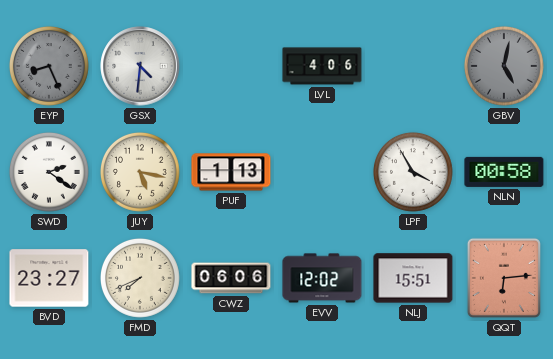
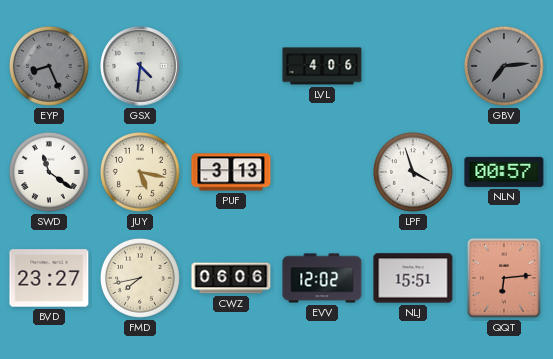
GBV: 5:02 -> 7:14
SWD: 2:21 -> 11:21
PUF: 1:13 -> 3:13
LPF: 3:55 -> 3:57
NLN: 00:58 -> 00:57
FMD: 7:41 -> 7:43
